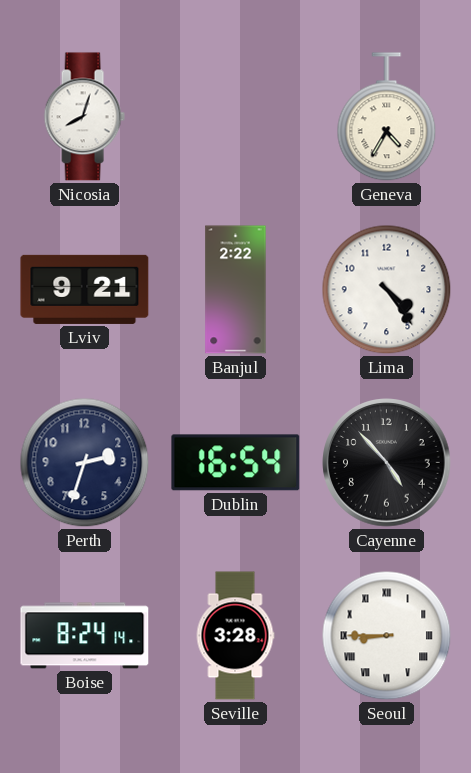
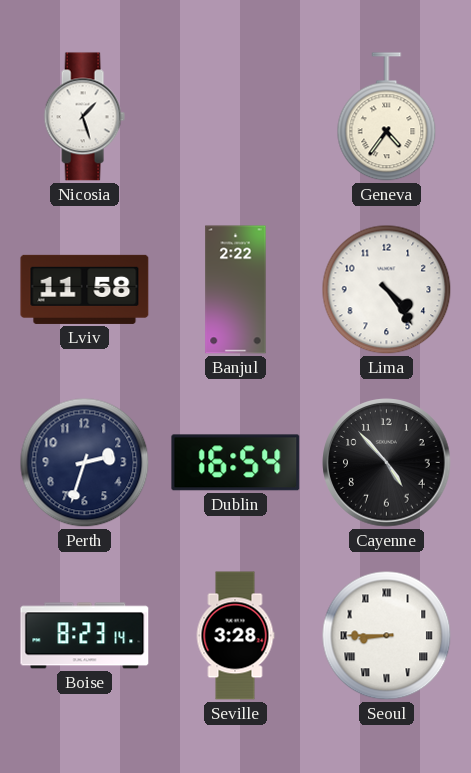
Nicosia: 8:03 -> 1:27
Geneva: 4:35 -> 4:36
Lviv: 9:21 -> 11:58
Boise: 8:24 -> 8:23
